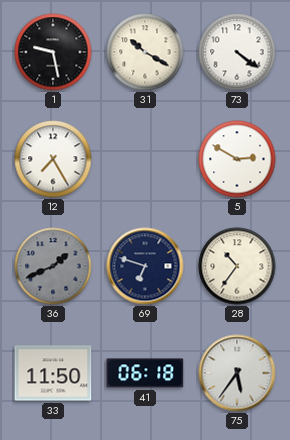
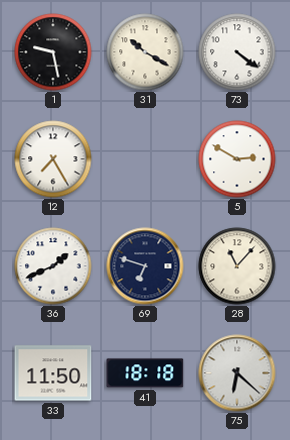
36 dial: grey -> white
28: 10:36 -> 11:07
41: 06:18 -> 18:18
75: 5:36 -> 6:22
